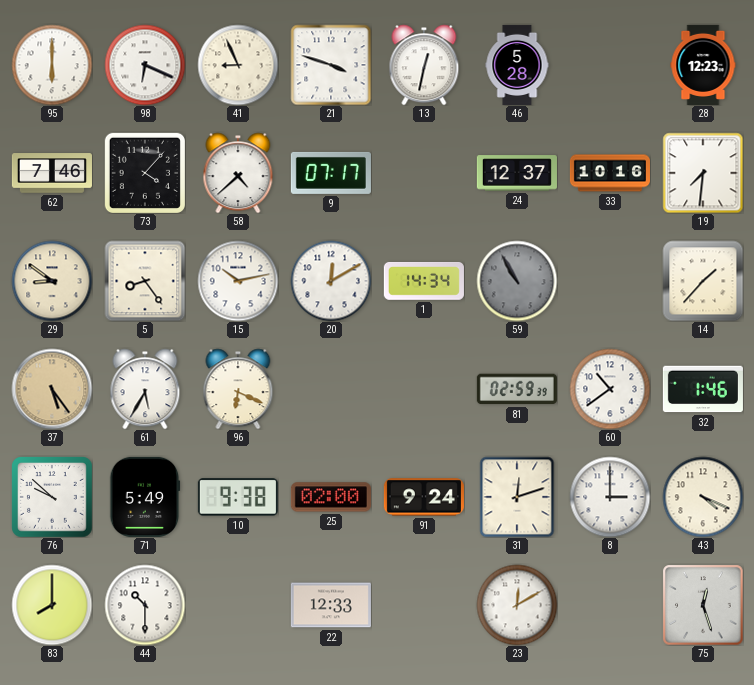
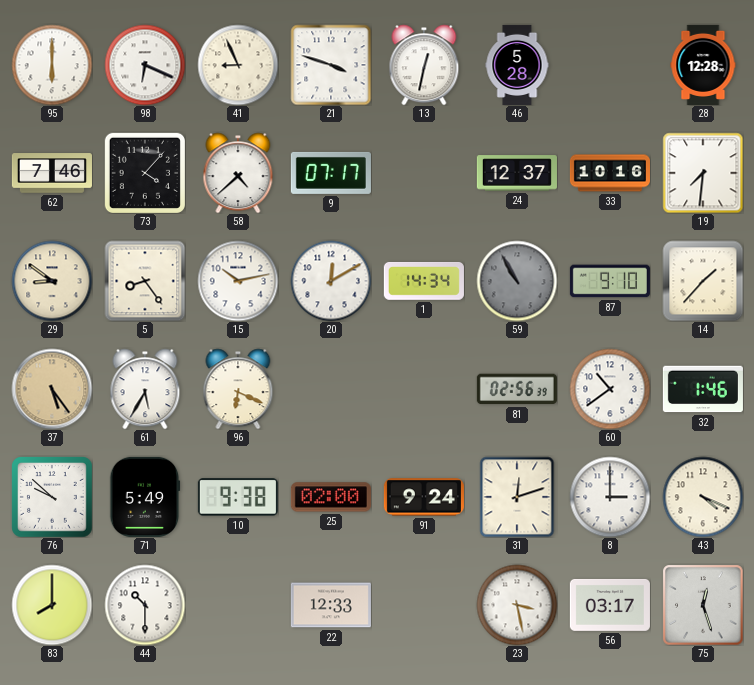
28: 12:23 -> 12:28
87: none -> 9:10
81: 02:59 -> 02:56
23: 12:10 -> 3:28
56: none -> 03:17
